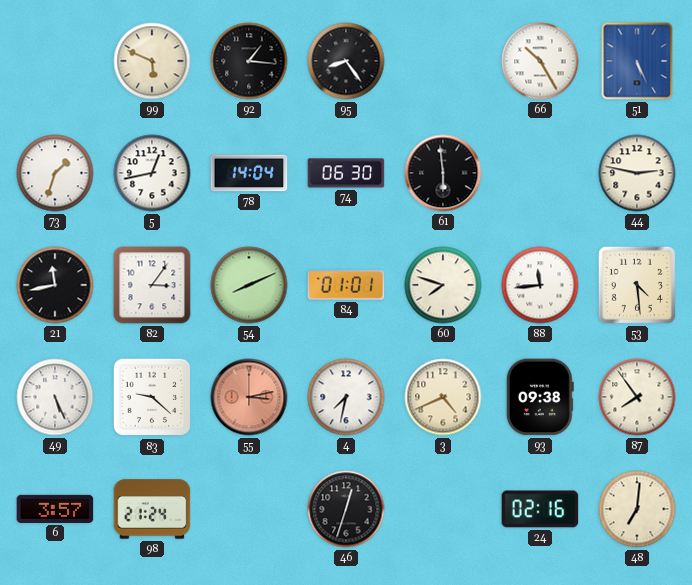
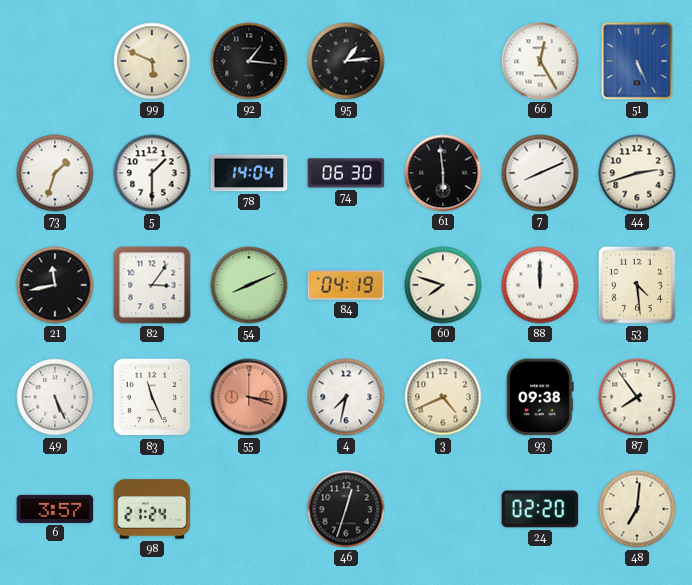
95: 8:24 -> 1:14
66: 10:25 -> 12:25
5: 12:43 -> 1:30
7: none -> 8:11
44: 2:47 -> 2:42
84: 01:01 -> 04:19
88: 11:44 -> 12:00
83: 9:22 -> 11:26
55: 3:13 -> 3:18
24: 02:16 -> 02:20
